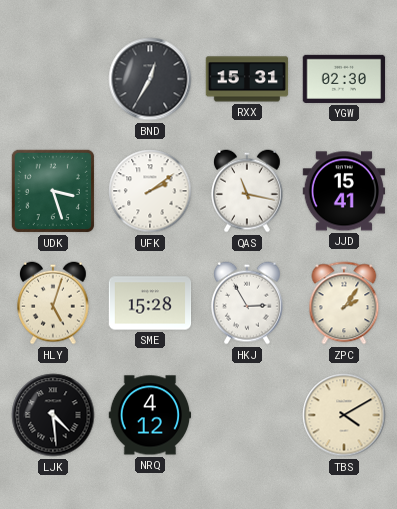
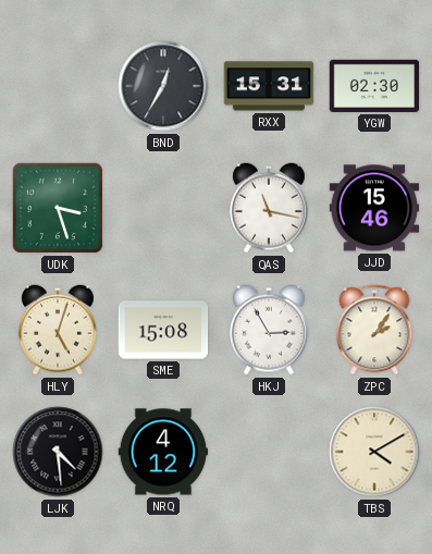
UFK: 2:09 -> none
JJD: 15:41 -> 15:46
SME: 15:28 -> 15:08
